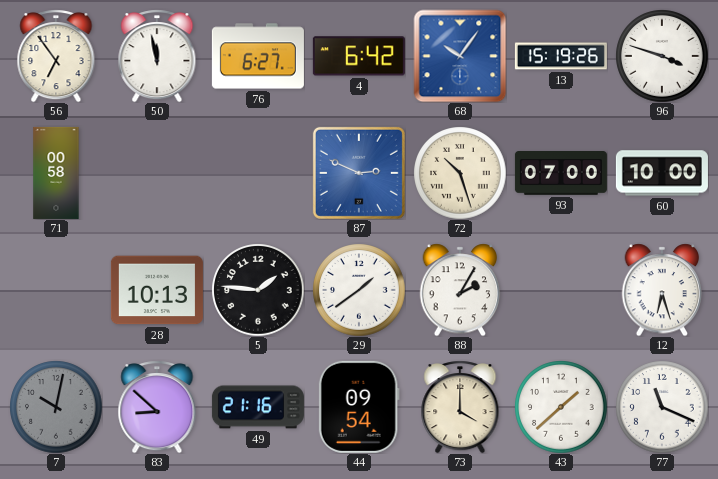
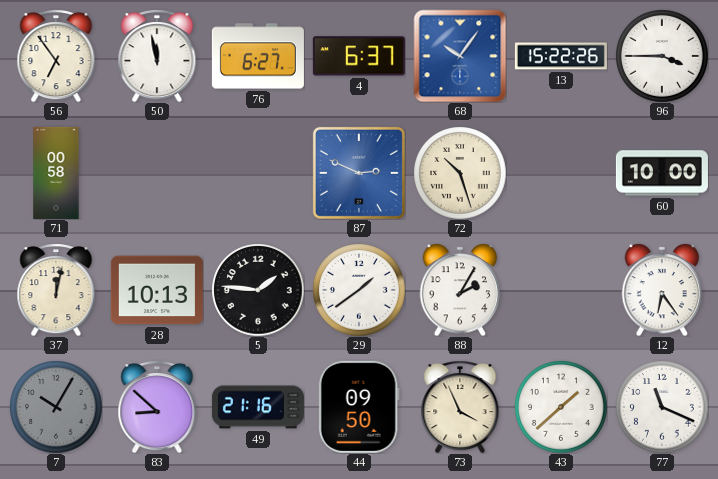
4: 6:42 -> 6:37
13: 15:19 -> 15:22
96: 3:48 -> 3:45
93: 07:00 -> none
37: none -> 12:02
12: 6:27 -> 6:24
7: 10:02 -> 10:05
44: 09:54 -> 09:50
73: 4:00 -> 3:56
